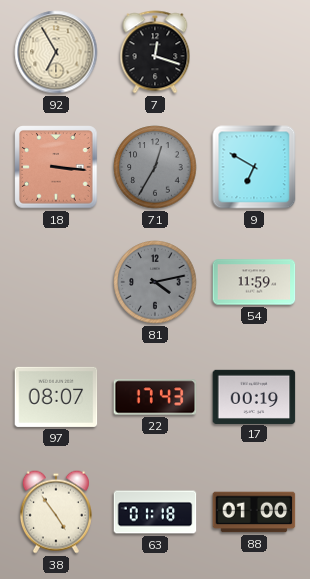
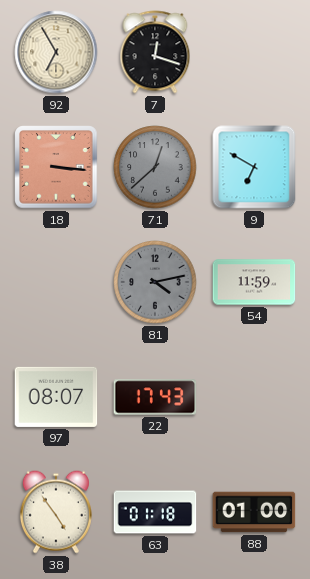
71: 12:35 -> 12:38
17: 00:19 -> none
